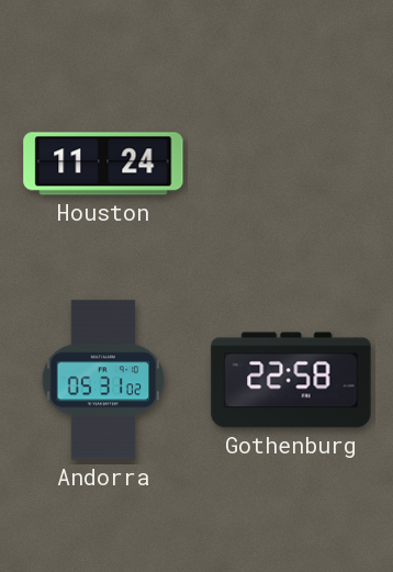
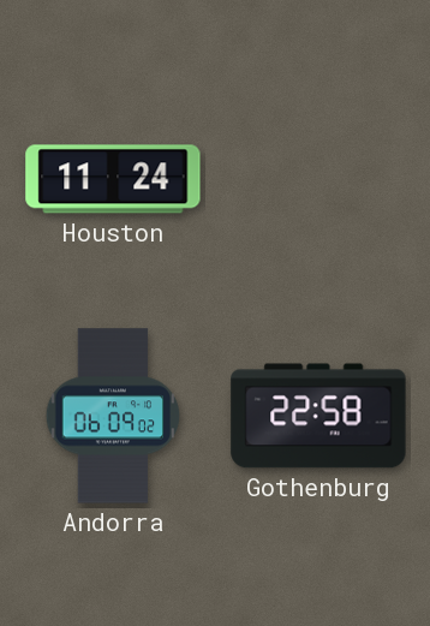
Andorra: 05:31 -> 06:09
